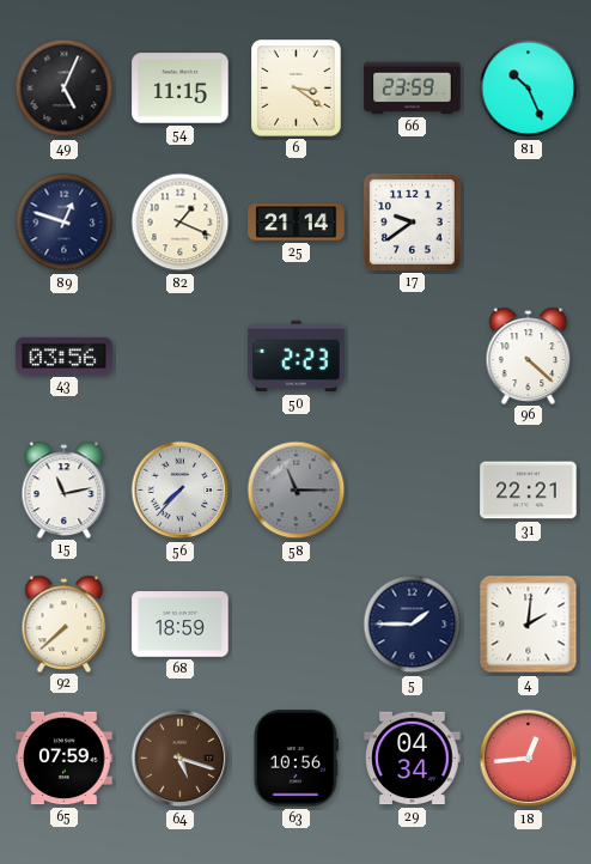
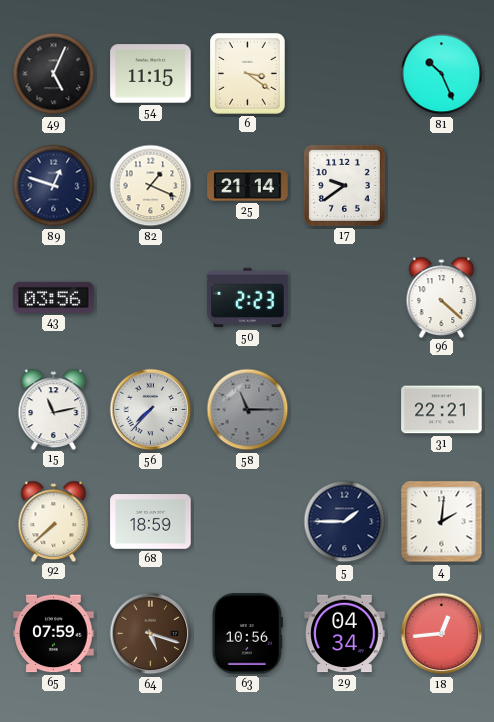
66: 23:59 -> none
